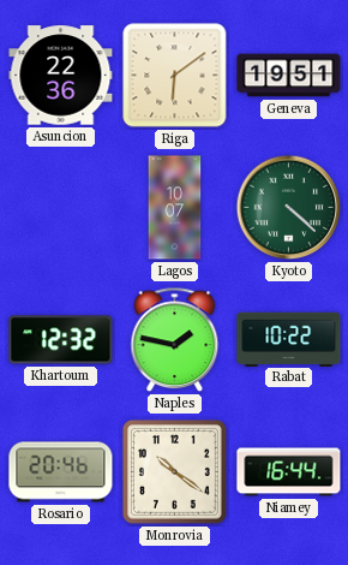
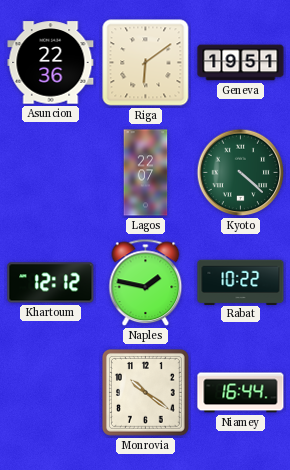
Lagos: 10:07 -> 22:07
Khartoum: 12:32 -> 12:12
Rosario: 20:46 -> none
